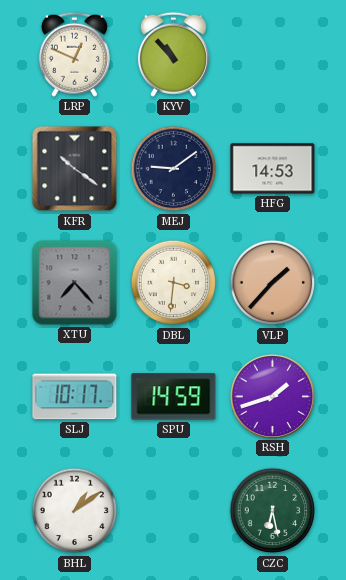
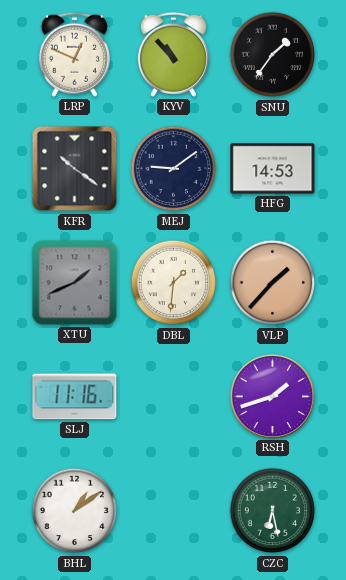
SNU: none -> 1:36
XTU: 7:23 -> 1:41
DBL: 3:31 -> 1:31
SLJ: 10:17 -> 11:16
SPU: 14:59 -> none
